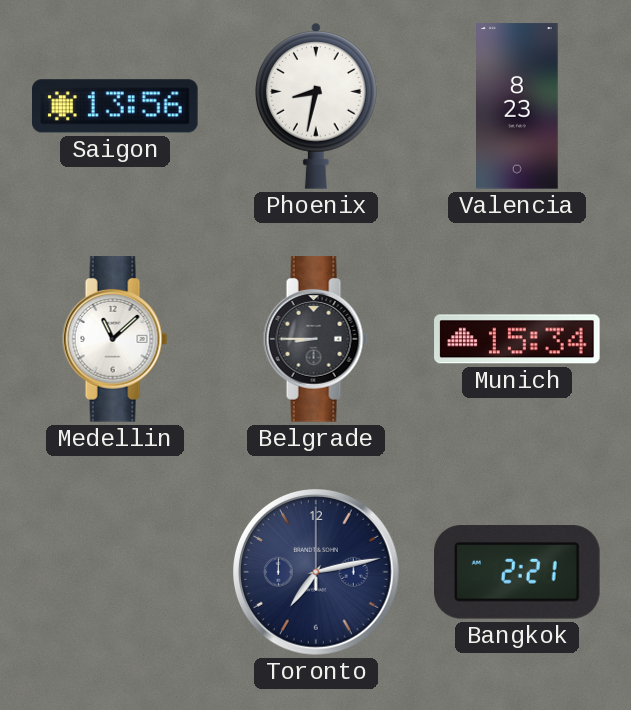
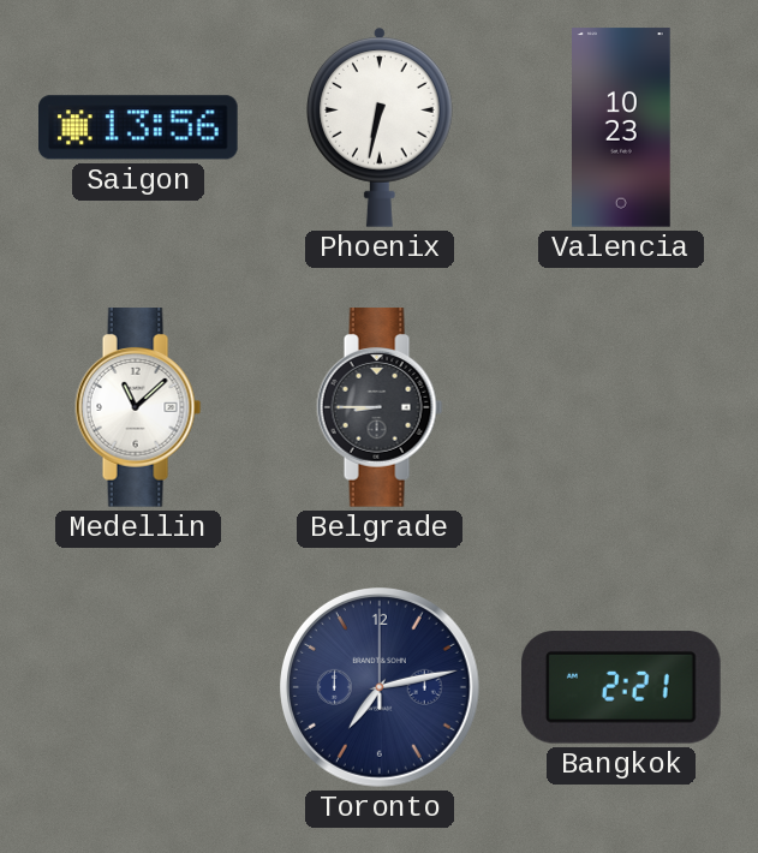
Phoenix: 8:32 -> 6:32
Valencia: 8:23 -> 10:23
Munich: 15:34 -> none
